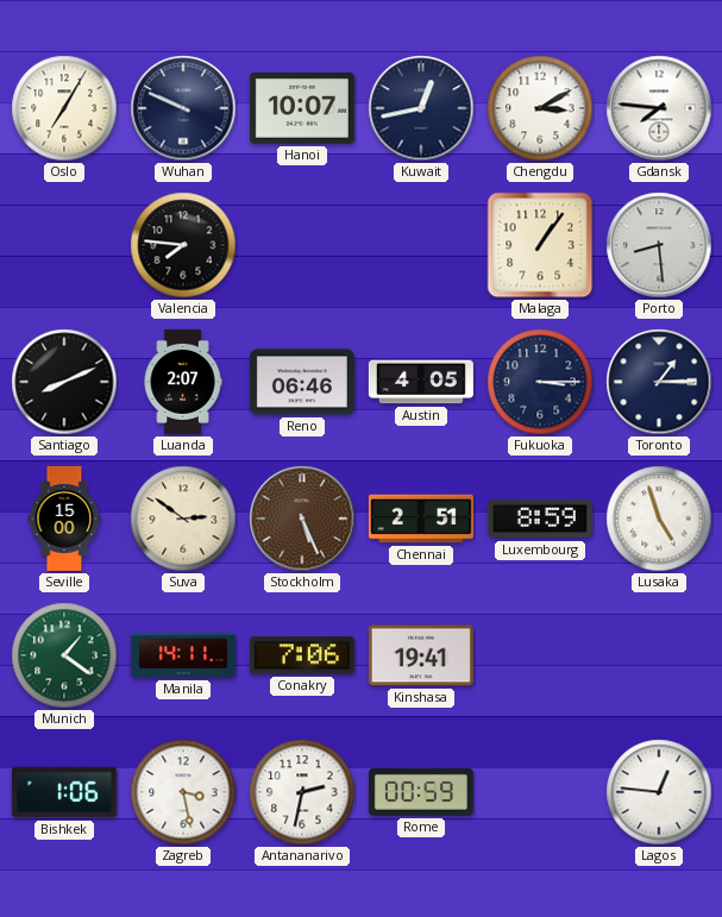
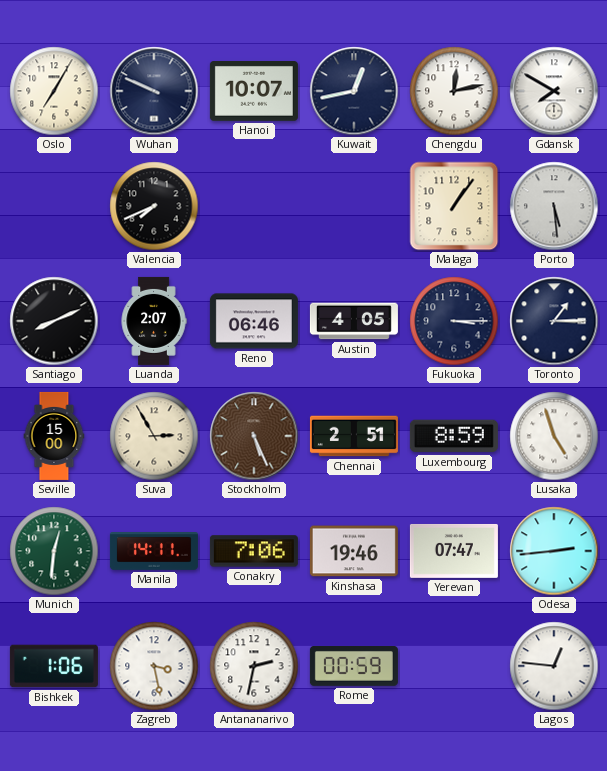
Chengdu: 3:10 -> 12:13
Gdansk: 7:46 -> 7:50
Valencia: 7:46 -> 7:41
Porto: 8:29 -> 5:29
Suva: 2:51 -> 2:55
Munich: 1:21 -> 12:31
Kinshasa: 19:41 -> 19:46
Yerevan: none -> 07:47
Odesa: none -> 2:44
